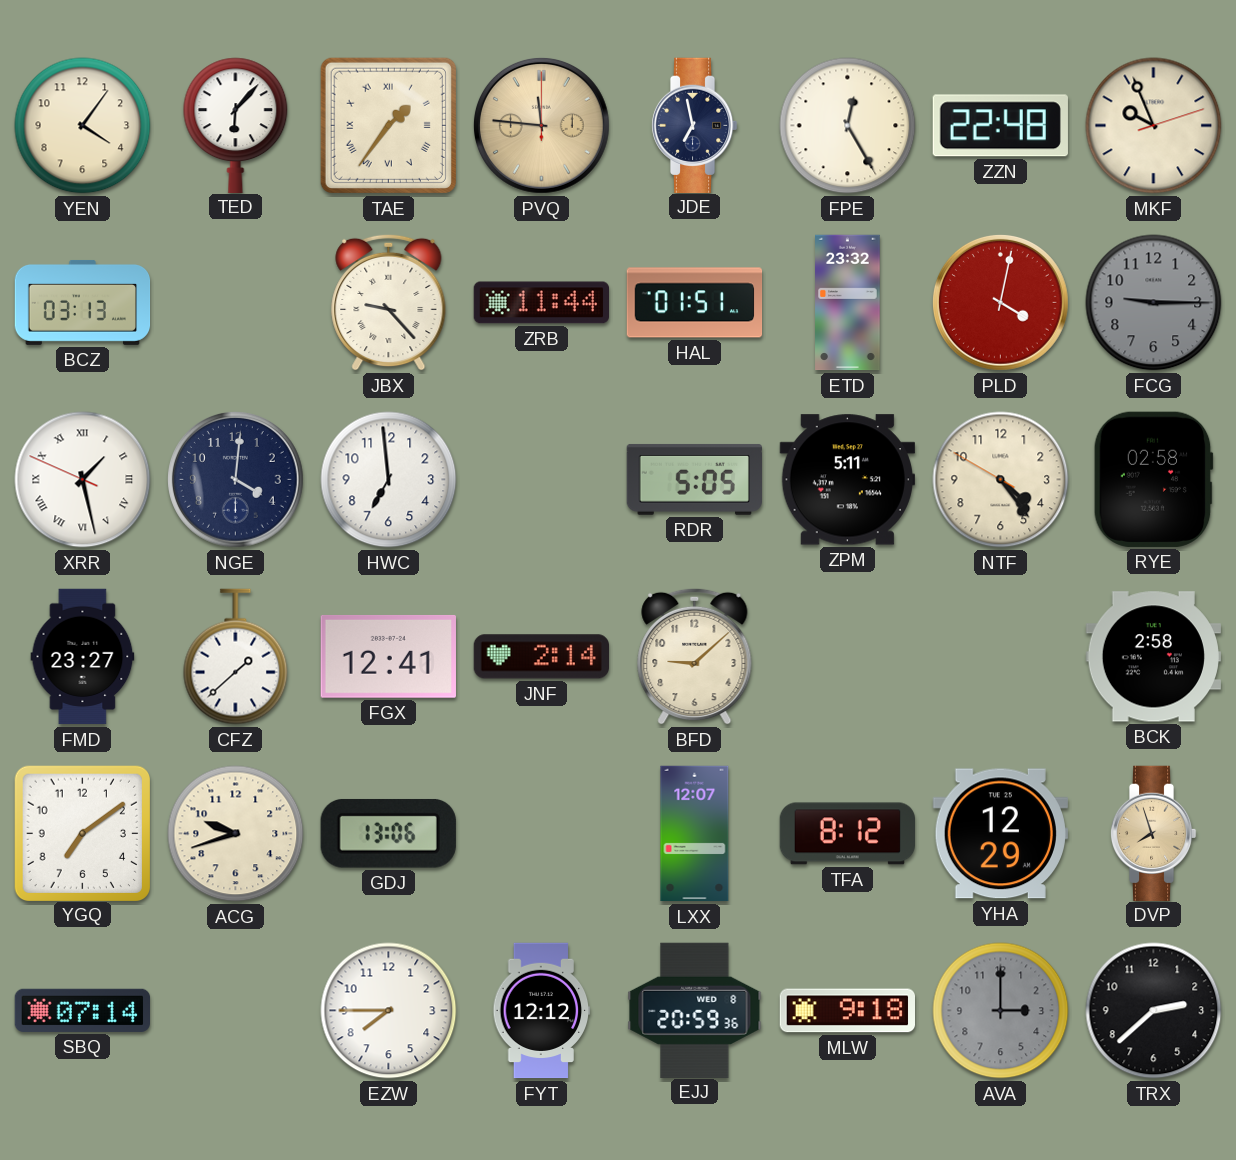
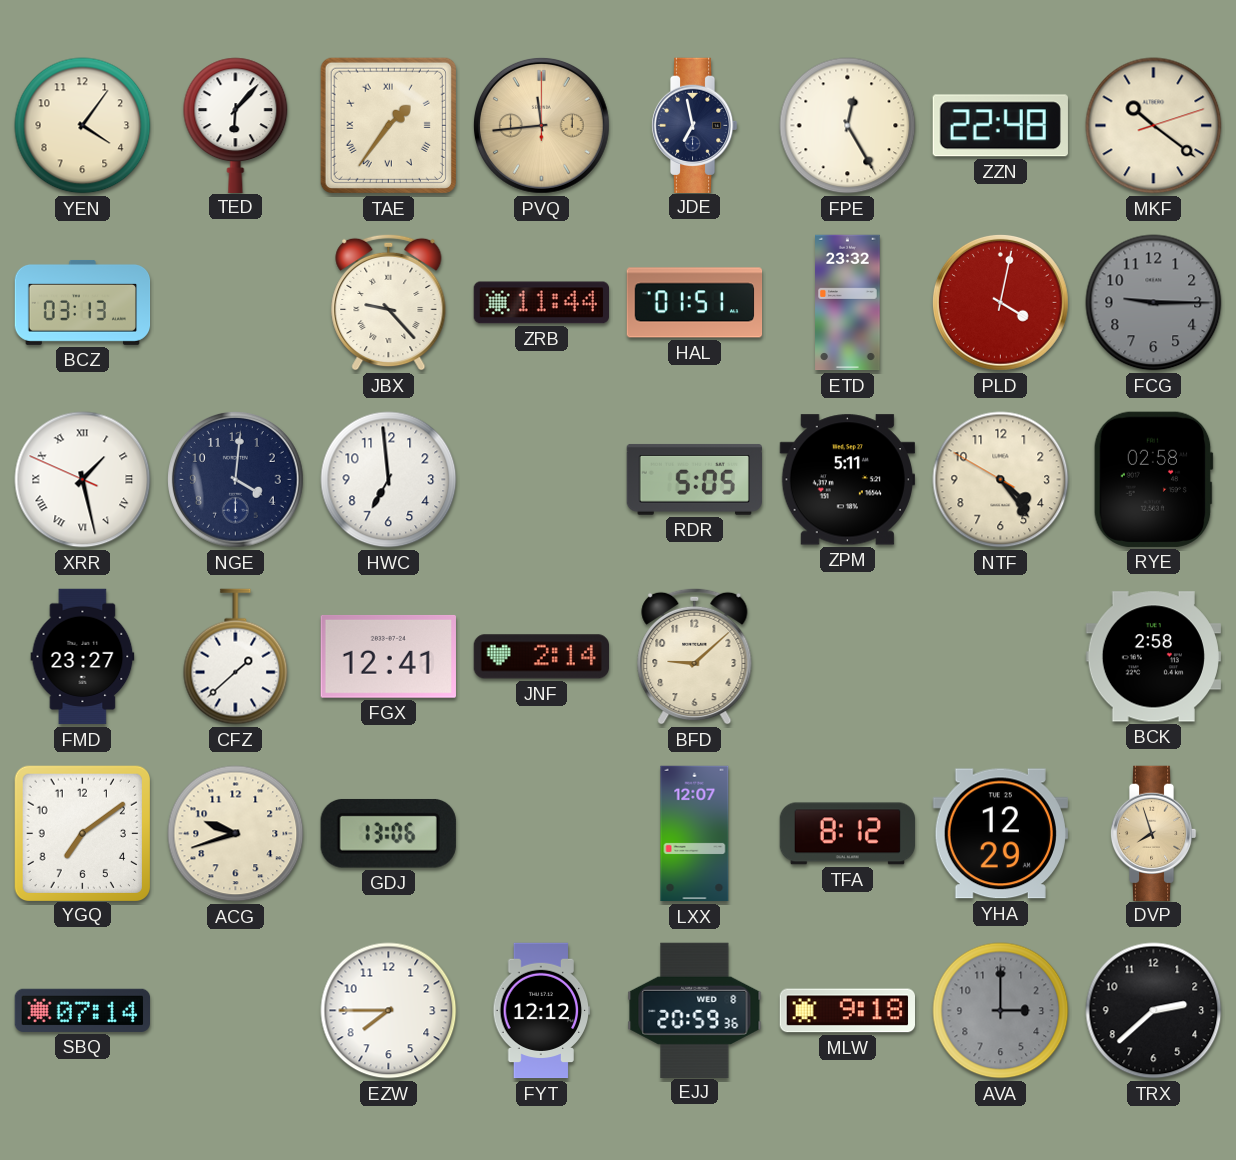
PVQ: 11:46 -> 11:44
MKF: 9:56 -> 10:21
